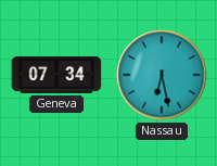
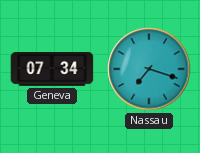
Nassau: 6:28 -> 7:18
